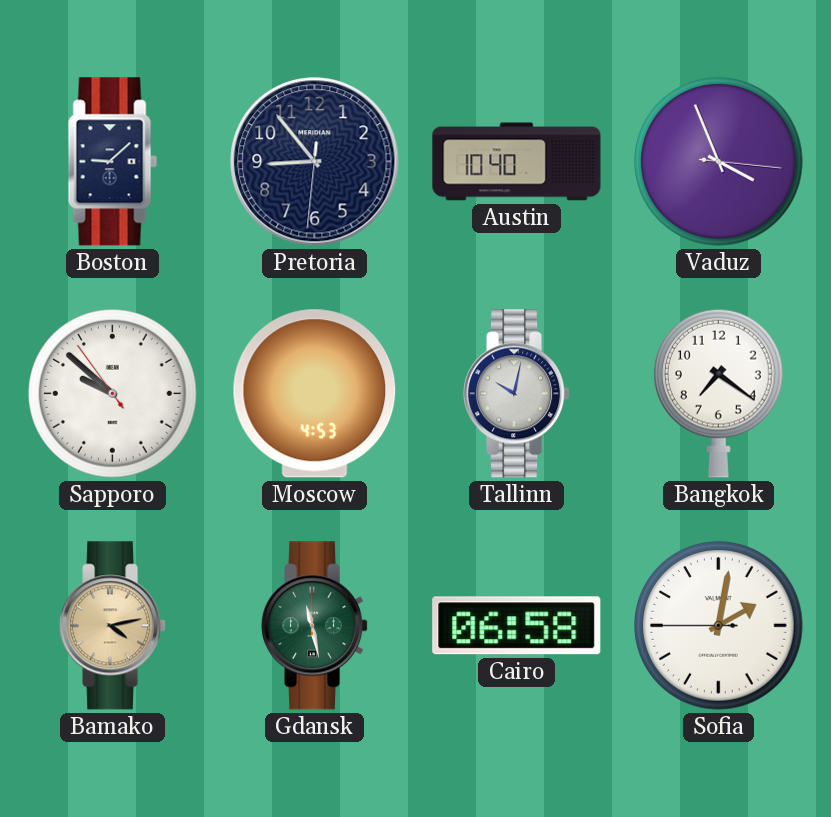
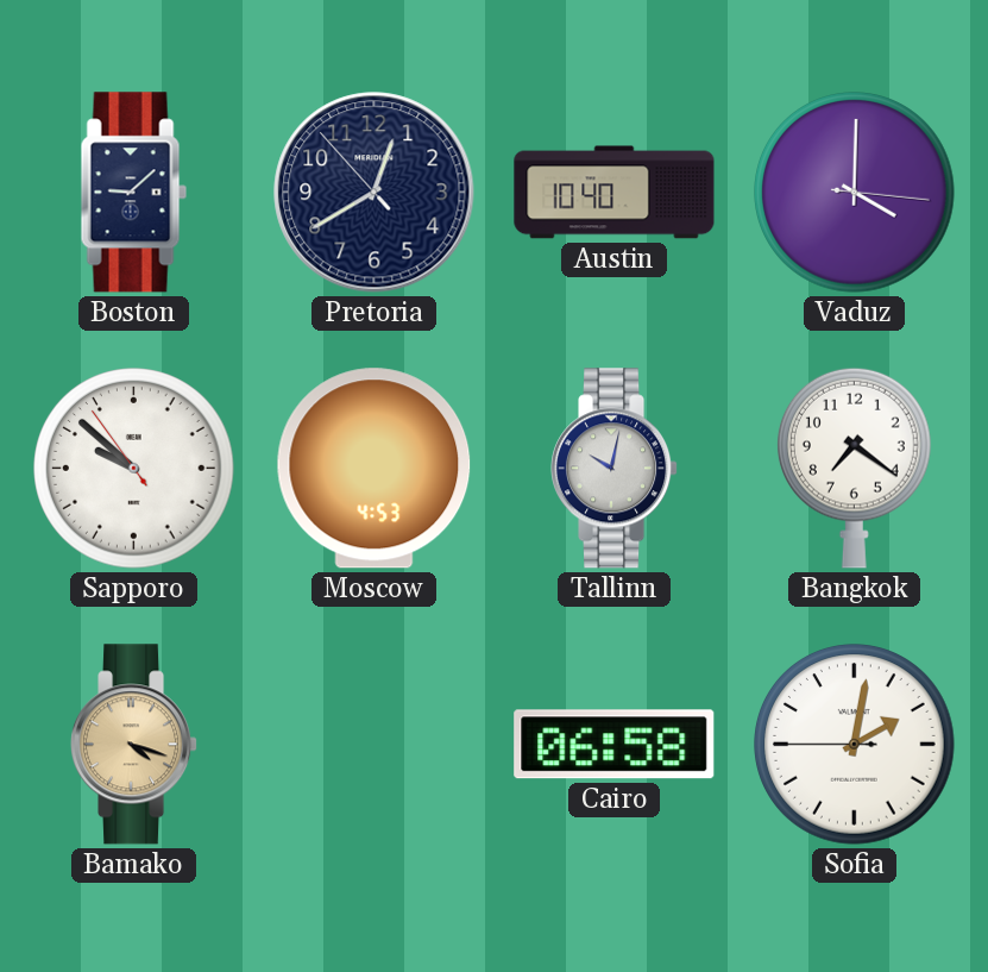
Pretoria: 8:53 -> 12:39
Vaduz: 3:56 -> 4:00
Bamako: 4:13 -> 4:18
Gdansk: 11:28 -> none
